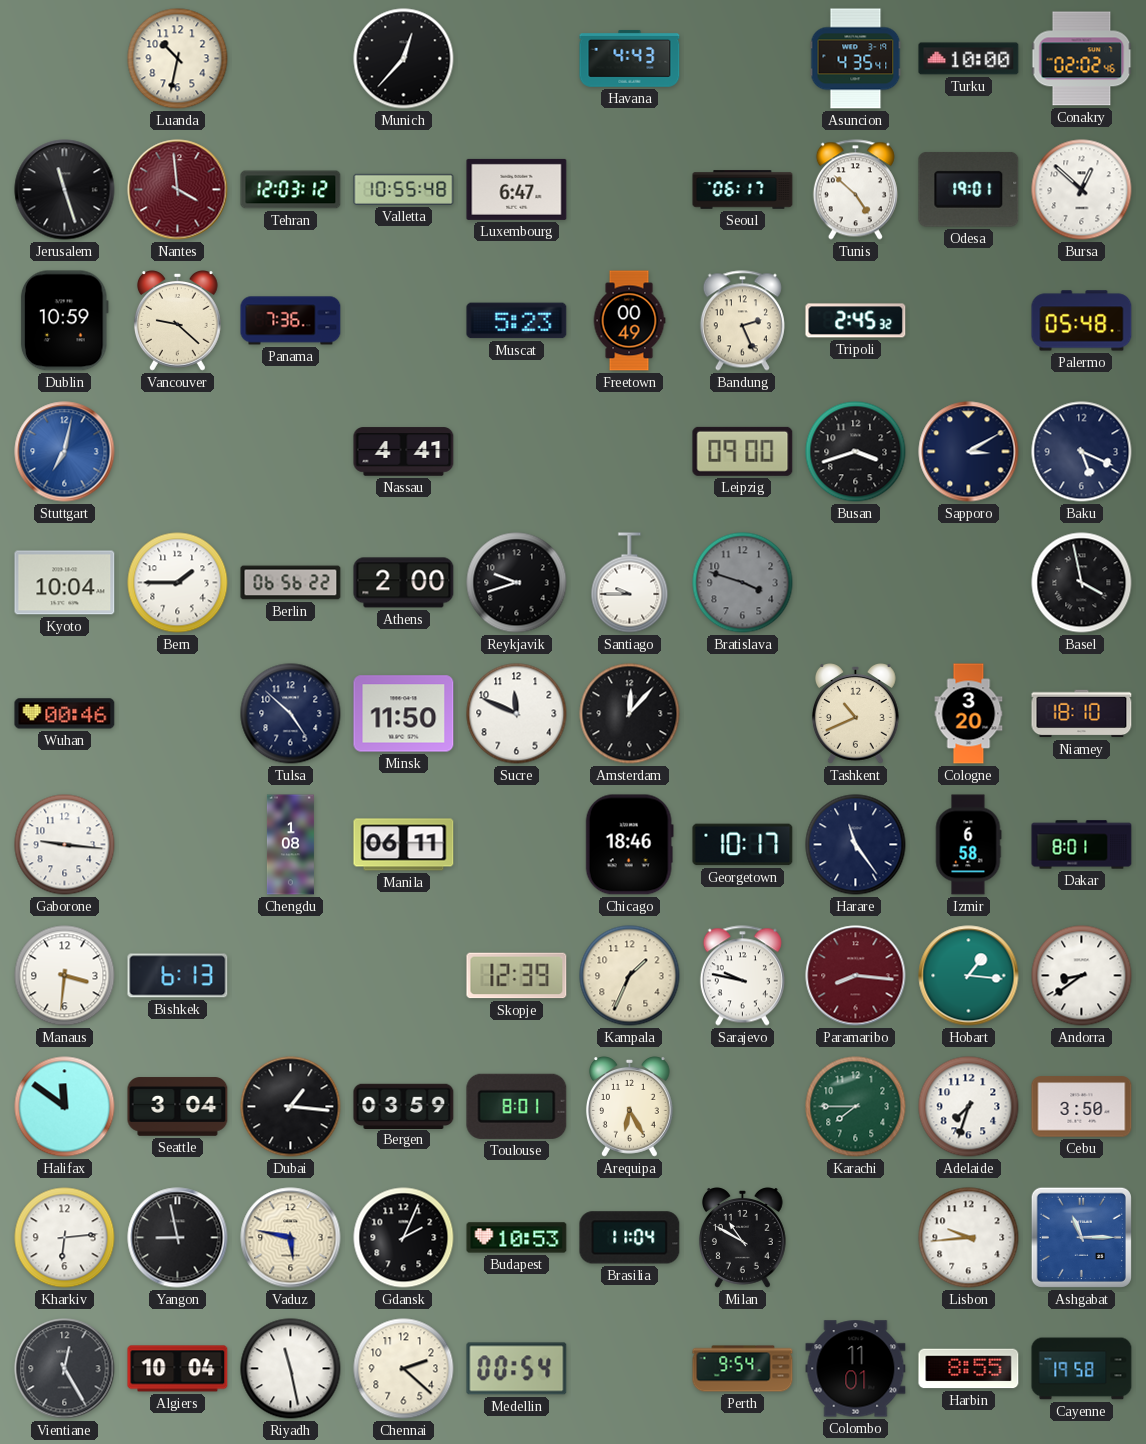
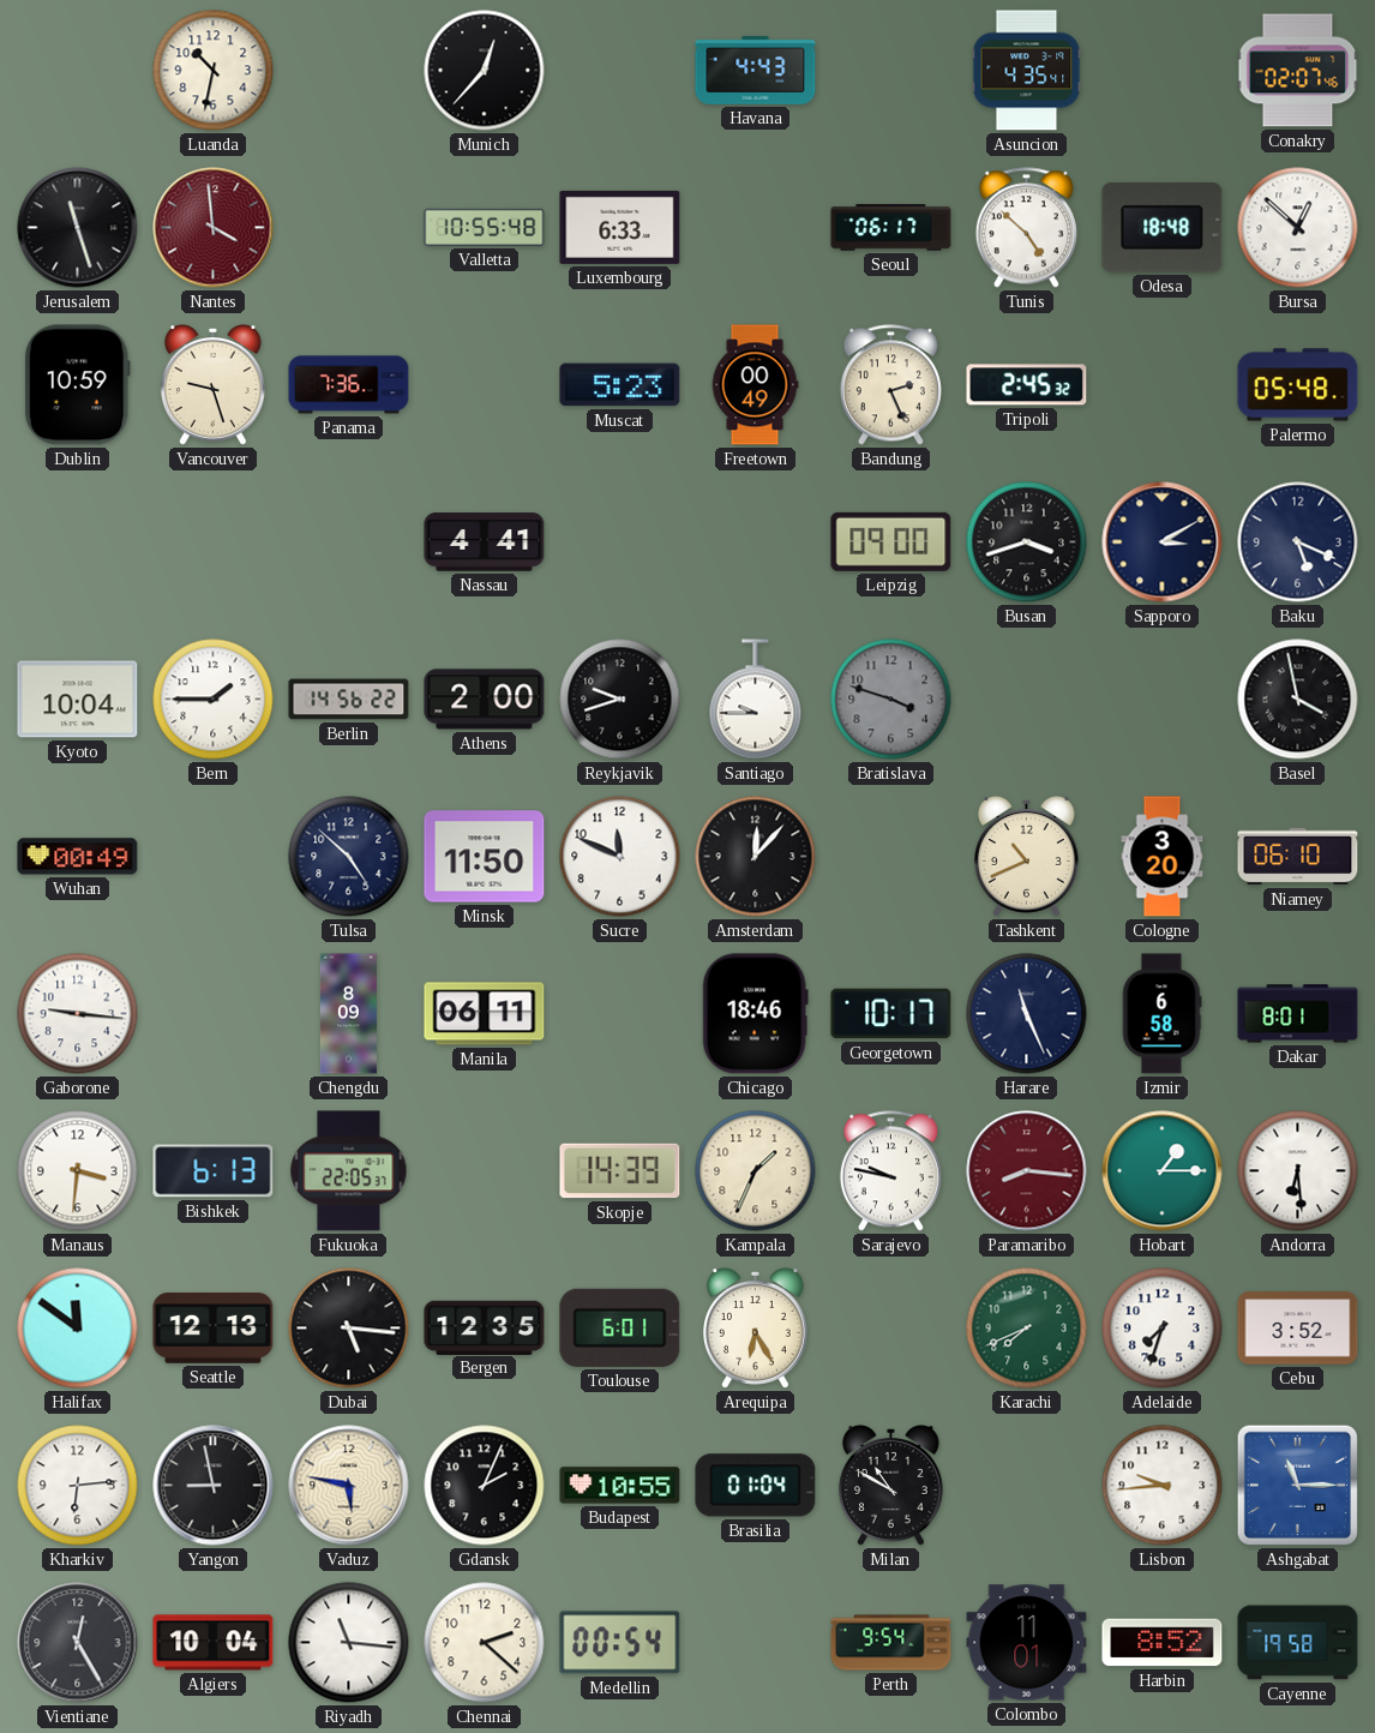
Turku: 10:00 -> none
Conakry: 02:02 -> 02:07
Tehran: 12:03 -> none
Luxembourg: 6:47 -> 6:33
Odesa: 19:01 -> 18:48
Vancouver: 9:22 -> 9:27
Stuttgart: 7:02 -> none
Berlin: 06:56 -> 14:56
Wuhan: 00:46 -> 00:49
Niamey: 18:10 -> 06:10
Chengdu: 1:08 -> 8:09
Harare: 11:24 -> 11:26
Fukuoka: none -> 22:05
Skopje: 12:39 -> 14:39
Hobart: 1:16 -> 1:15
Andorra: 8:39 -> 6:29
Seattle: 3:04 -> 12:13
Dubai: 1:16 -> 5:16
Bergen: 03:59 -> 12:35
Toulouse: 8:01 -> 6:01
Karachi: 7:45 -> 7:41
Cebu: 3:50 -> 3:52
Budapest: 10:53 -> 10:55
Brasilia: 11:04 -> 01:04
Riyadh: 11:28 -> 11:16
Harbin: 8:55 -> 8:52
